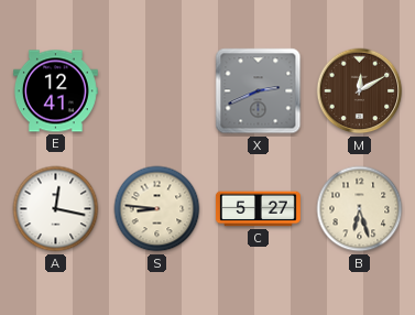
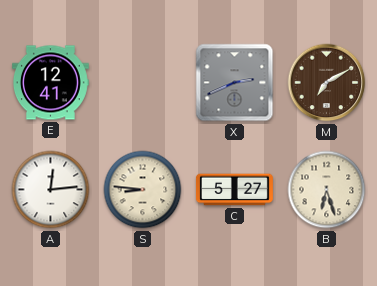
M: 12:10 -> 7:10
A: 12:17 -> 12:14
